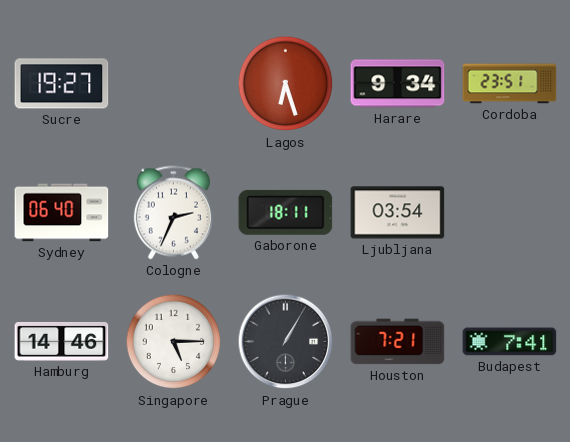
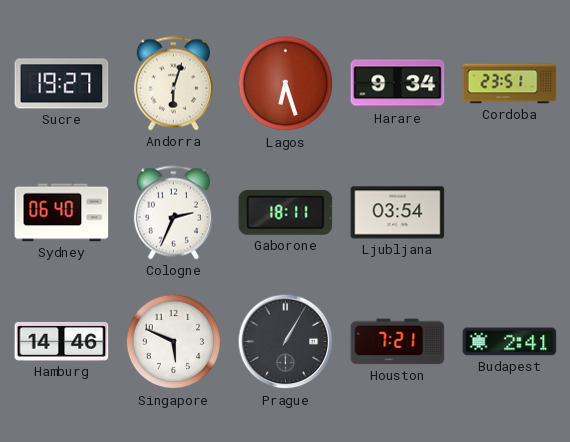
Andorra: none -> 6:03
Singapore: 5:15 -> 5:49
Budapest: 7:41 -> 2:41
